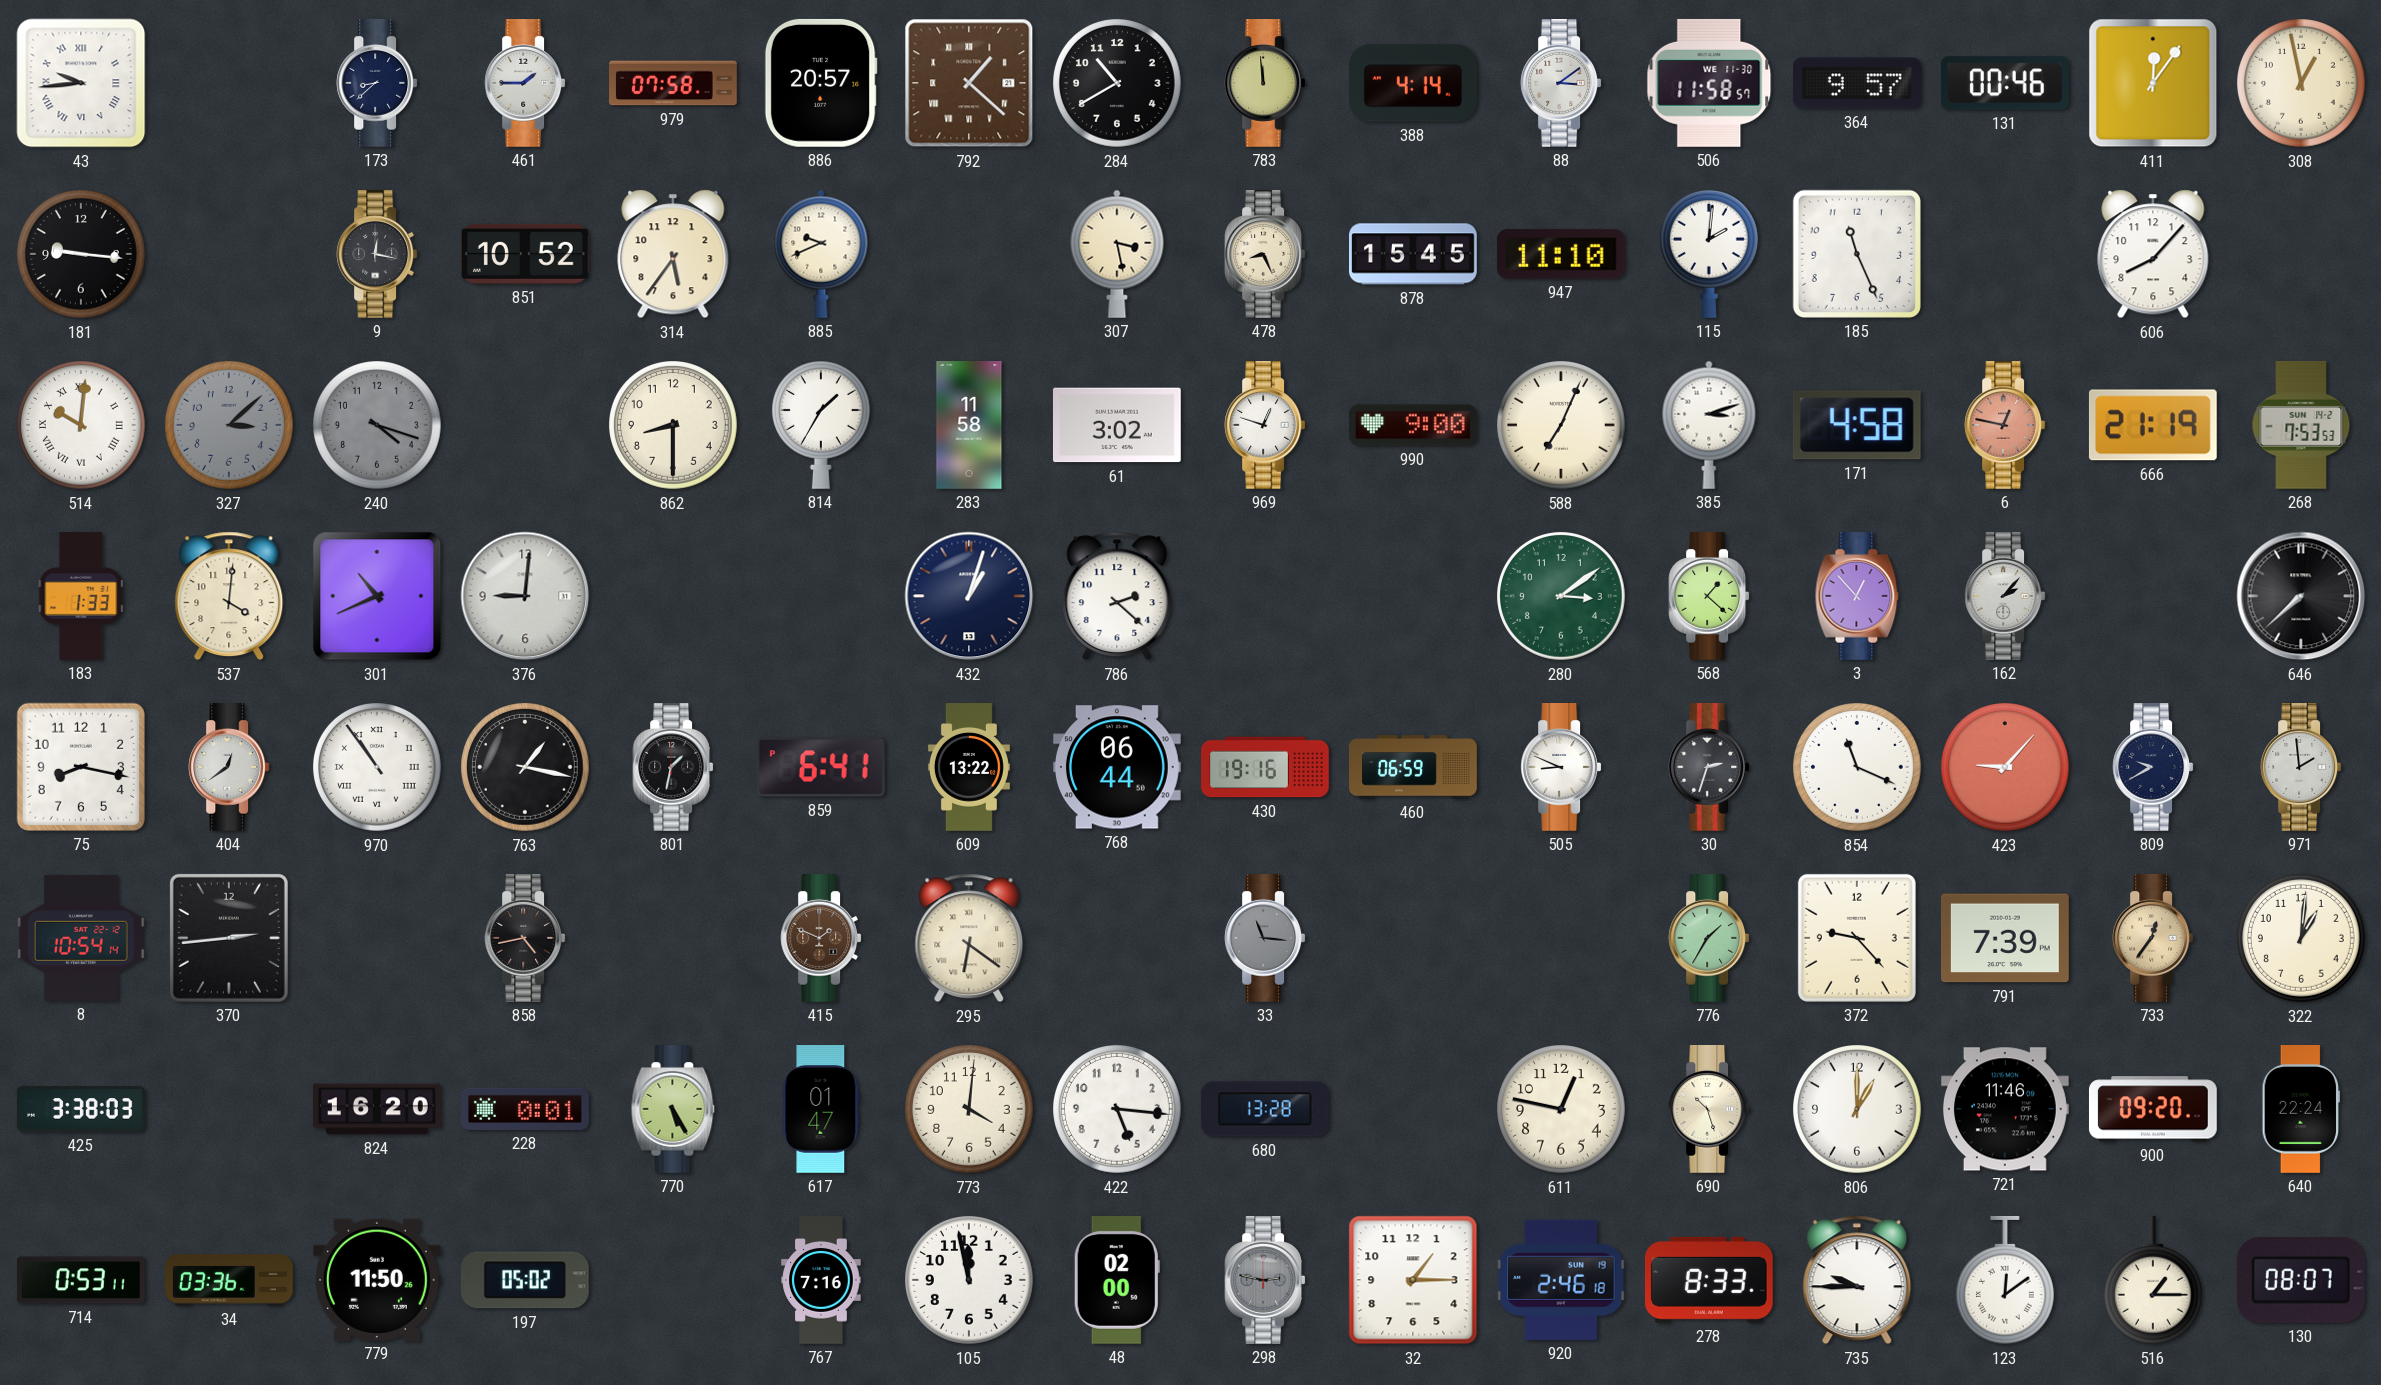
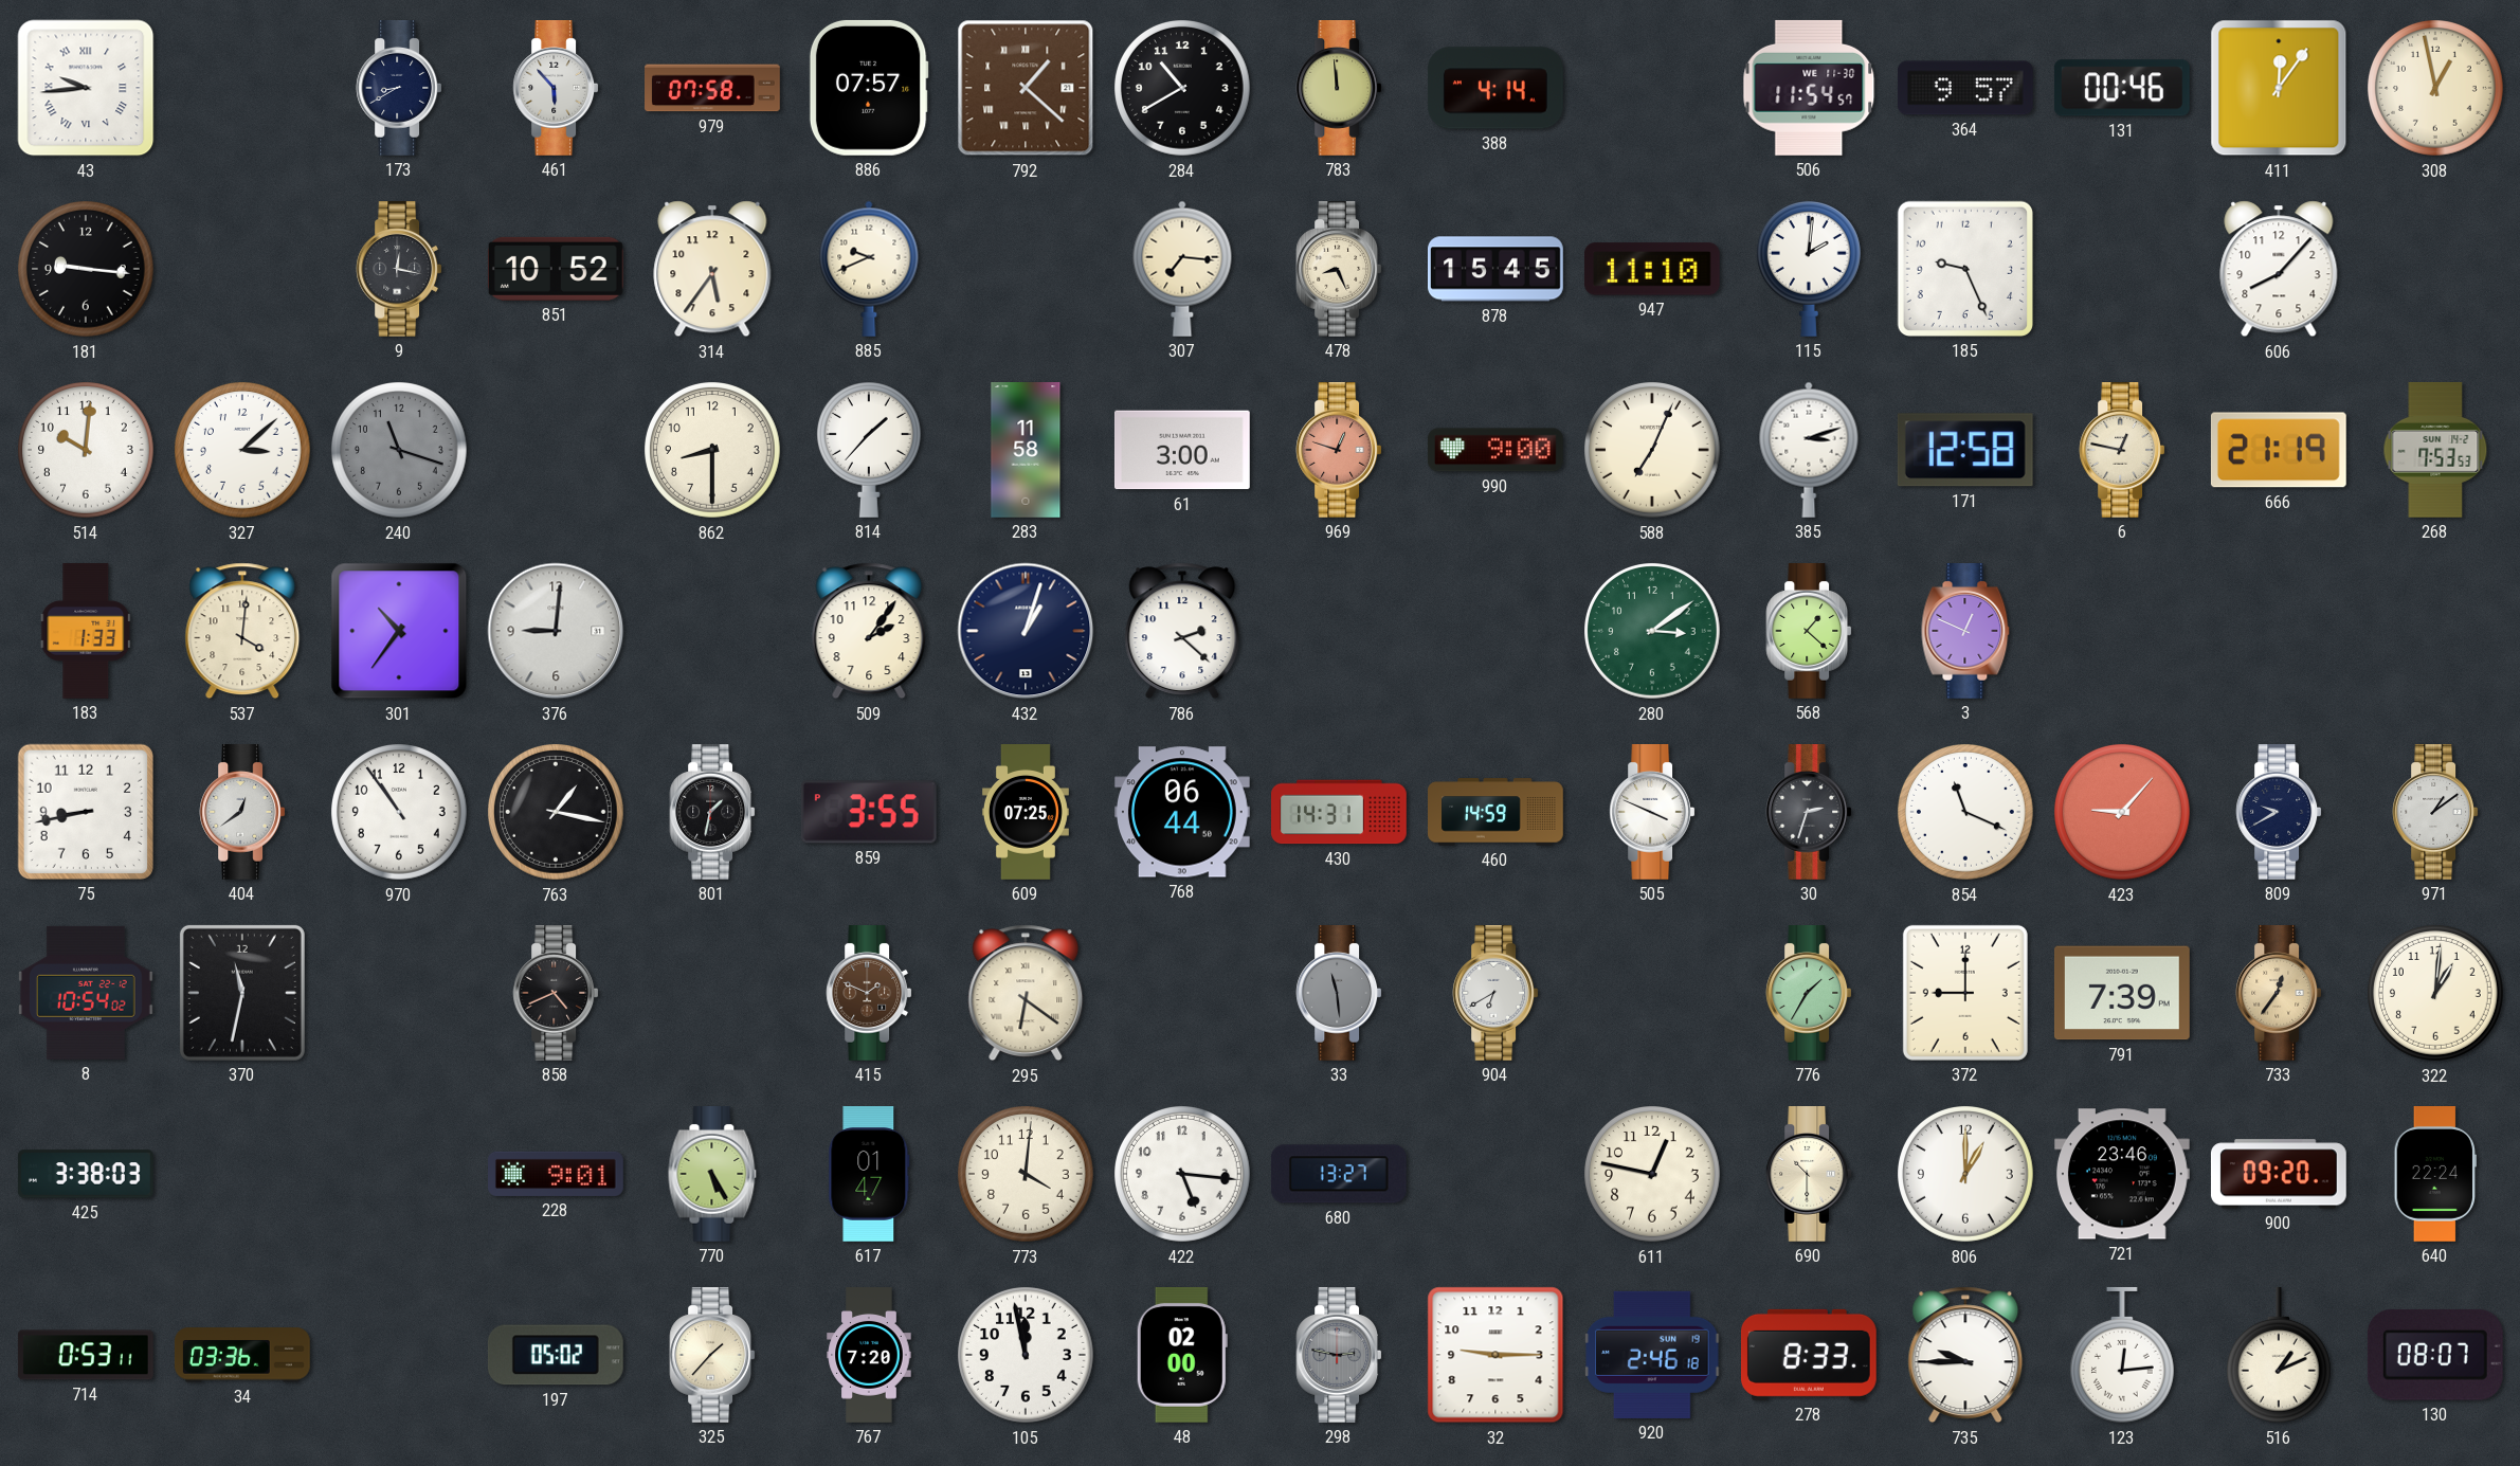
173: 8:38 -> 8:40
461: 1:45 -> 5:53
886: 20:57 -> 07:57
88: 3:09 -> none
506: 11:58 -> 11:54
307: 3:28 -> 7:16
185: 11:26 -> 9:26
514 numerals: Roman -> Arabic
327 dial: grey -> white
240: 4:18 -> 11:18
814: 1:35 -> 1:37
61: 3:02 -> 3:00
969 dial: white -> salmon
171: 4:58 -> 12:58
6 dial: salmon -> cream
301: 10:41 -> 10:36
509: none -> 2:06
3: 12:53 -> 12:49
162: 2:07 -> none
646: 7:38 -> none
75: 8:17 -> 8:43
970 numerals: Roman -> Arabic
859: 6:41 -> 3:55
609: 13:22 -> 07:25
430: 19:16 -> 14:31
460: 06:59 -> 14:59
505: 8:49 -> 3:49
971: 1:59 -> 1:09
8: 10:54:14 -> 10:54:02
370: 2:44 -> 11:32
858: 4:43 -> 4:41
33: 11:16 -> 11:29
904: none -> 6:40
372: 9:23 -> 9:00
824: 16:20 -> none
228: 0:01 -> 9:01
680: 13:28 -> 13:27
690: 10:27 -> 10:30
721: 11:46 -> 23:46
779: 11:50 -> none
325: none -> 1:37
767: 7:16 -> 7:20
32: 1:15 -> 9:15
123: 12:09 -> 12:14
516: 1:15 -> 1:11
